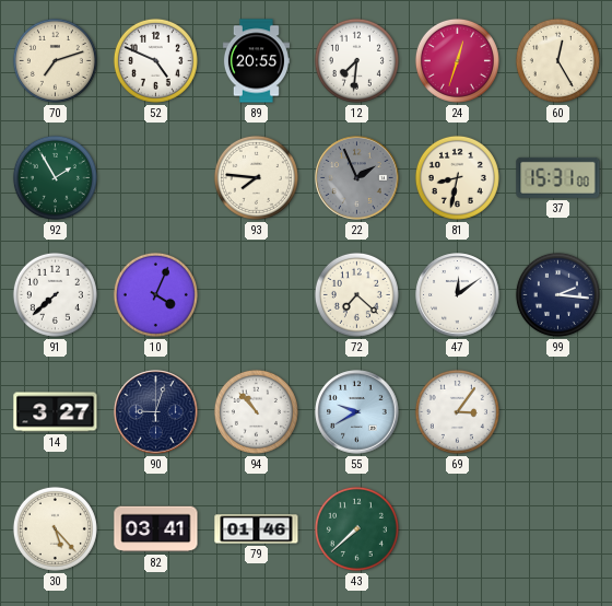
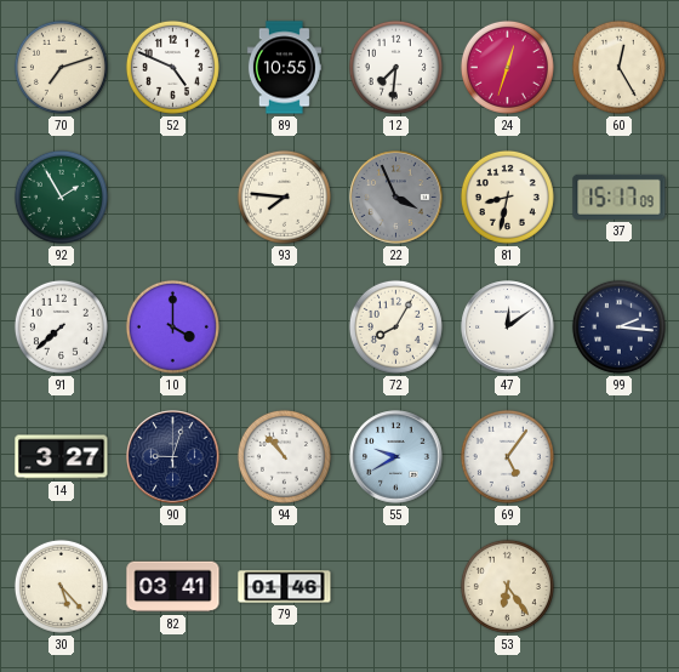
89: 20:55 -> 10:55
22: 1:56 -> 3:56
37: 15:31 -> 15:17
10: 4:04 -> 4:00
72: 7:22 -> 8:05
69: 3:06 -> 5:06
43: 7:38 -> none
53: none -> 6:24
